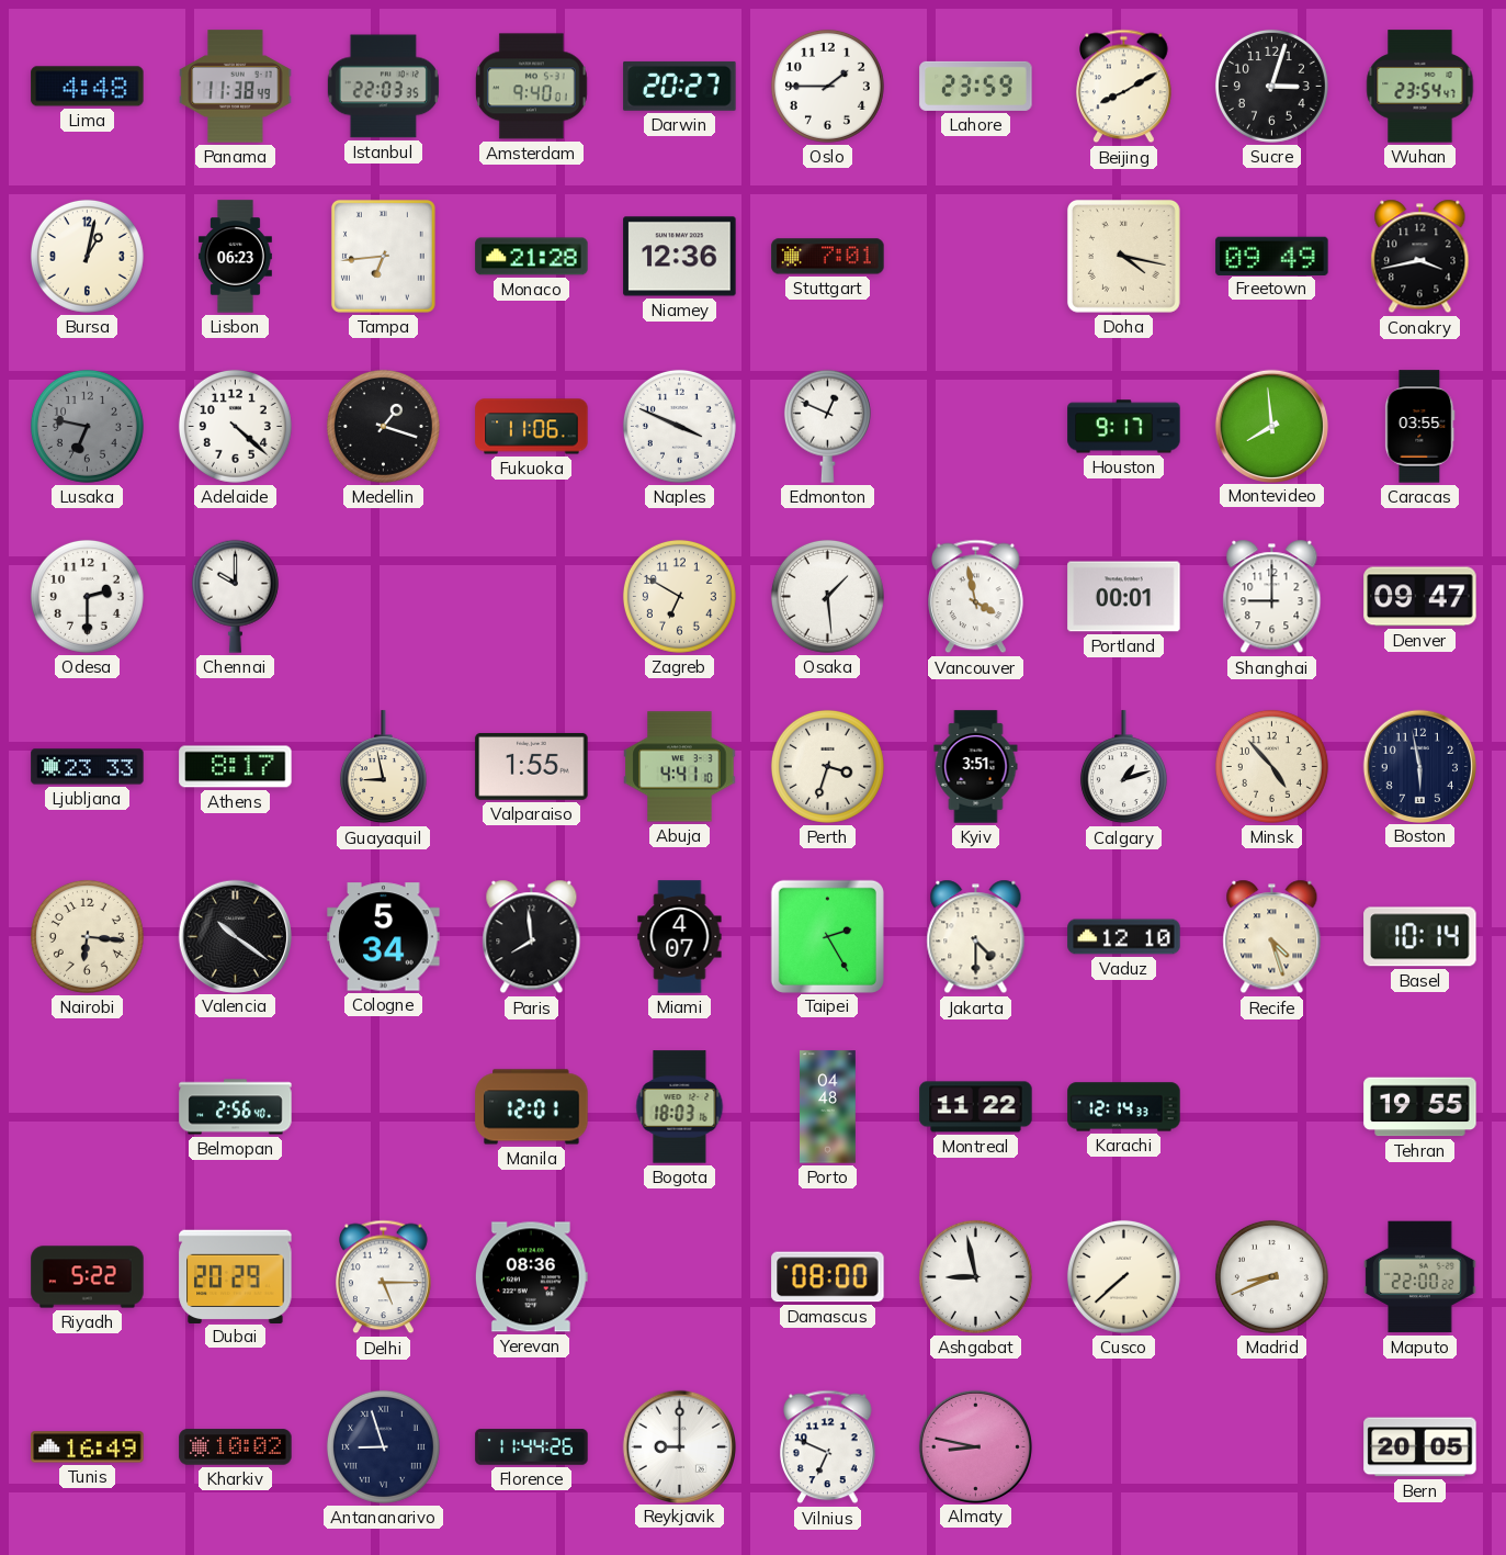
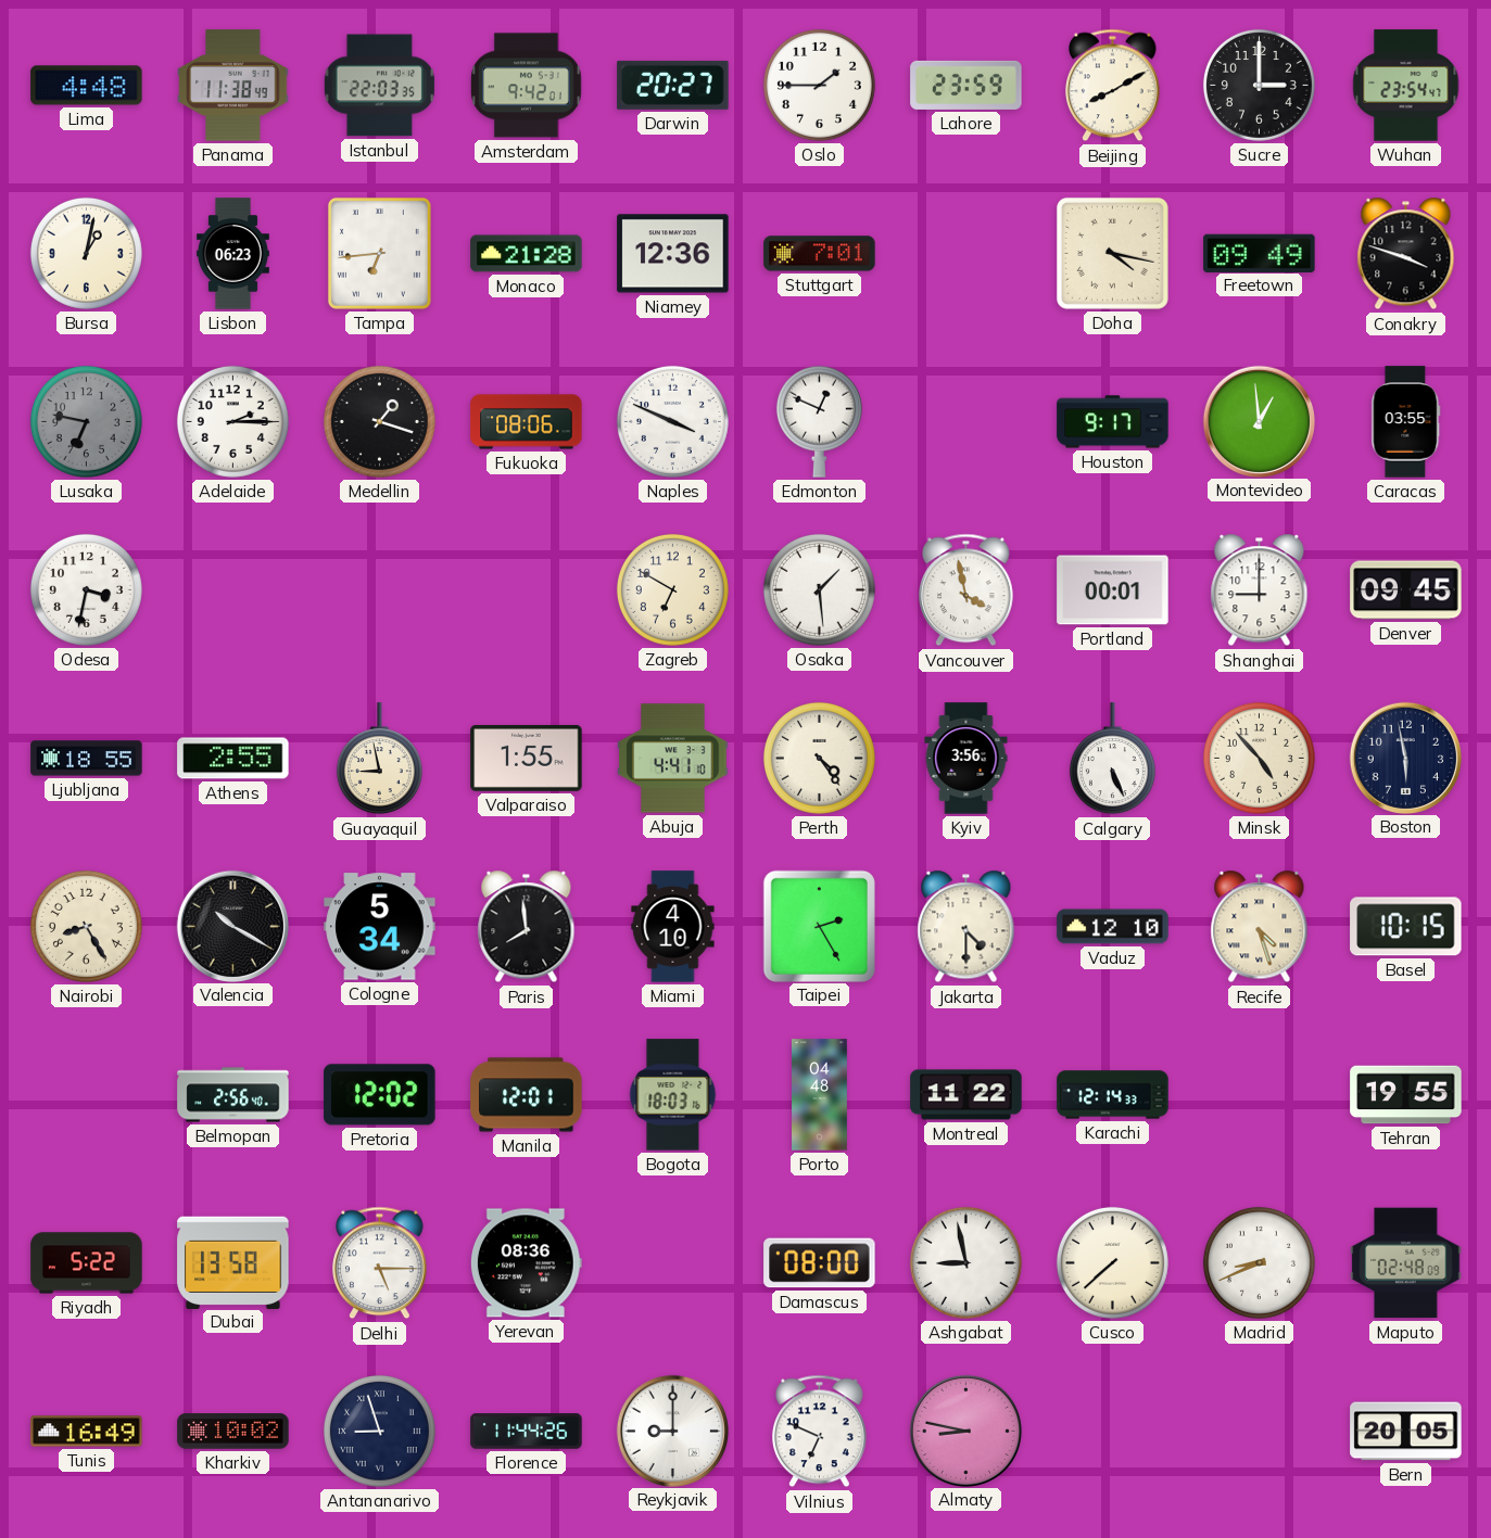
Amsterdam: 9:40 -> 9:42
Sucre: 3:03 -> 3:00
Conakry: 3:43 -> 3:48
Adelaide: 4:22 -> 2:15
Fukuoka: 11:06 -> 08:06
Montevideo: 7:59 -> 12:59
Odesa: 2:30 -> 3:32
Chennai: 10:00 -> none
Denver: 09:47 -> 09:45
Ljubljana: 23:33 -> 18:55
Athens: 8:17 -> 2:55
Perth: 3:33 -> 4:24
Kyiv: 3:51 -> 3:56
Calgary: 1:12 -> 5:26
Nairobi: 6:16 -> 8:25
Valencia: 10:21 -> 10:20
Miami: 4:07 -> 4:10
Basel: 10:14 -> 10:15
Pretoria: none -> 12:02
Dubai: 20:29 -> 13:58
Maputo: 22:00 -> 02:48
